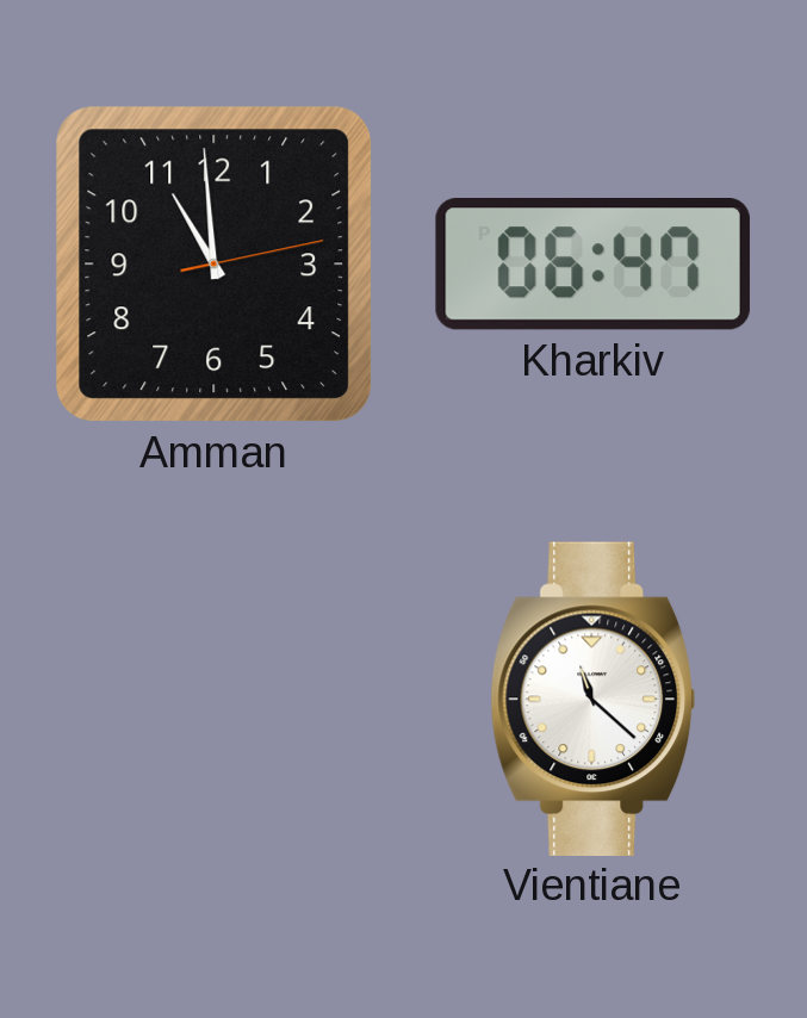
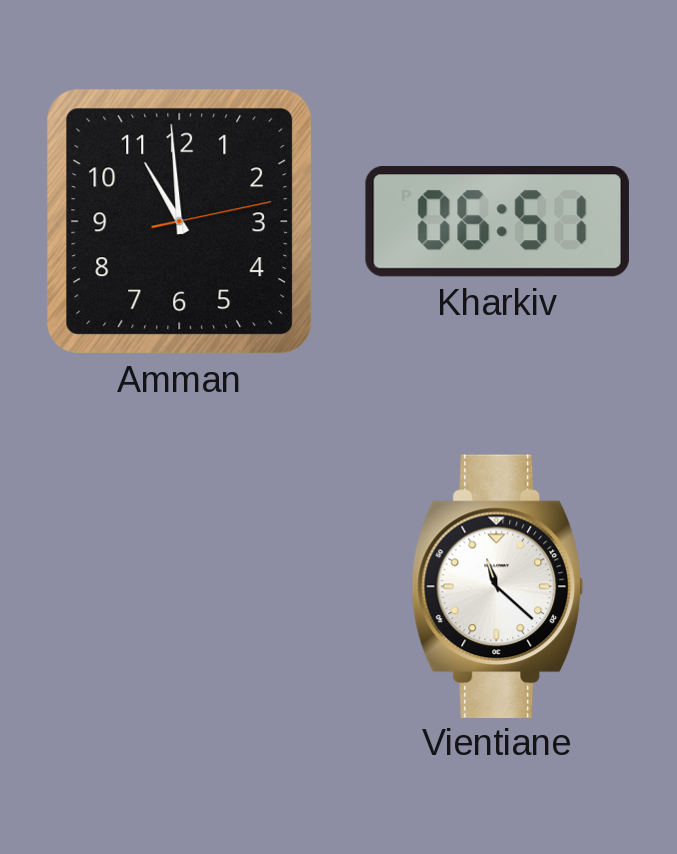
Kharkiv: 06:47 -> 06:51
